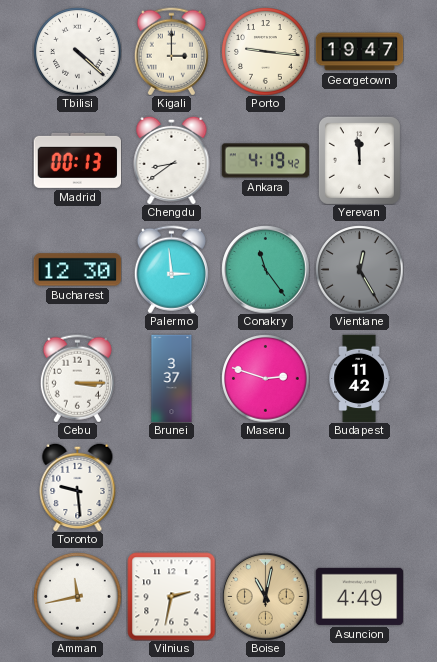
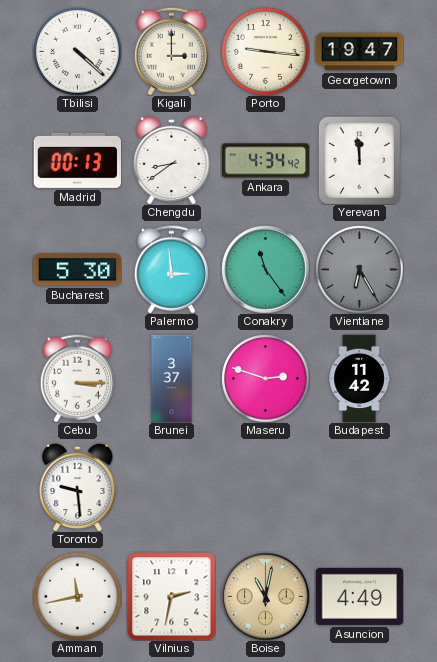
Ankara: 4:19 -> 4:34
Bucharest: 12:30 -> 5:30
Vientiane: 12:25 -> 6:25
